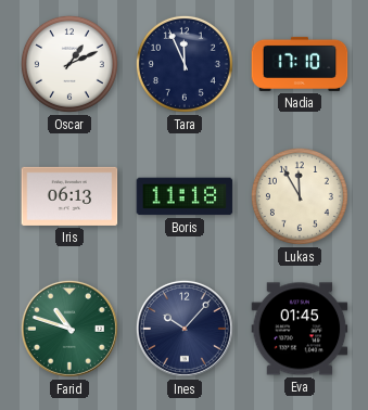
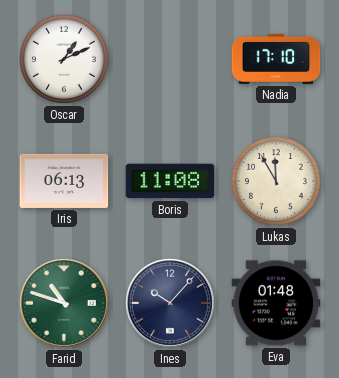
Tara: 11:56 -> none
Boris: 11:18 -> 11:08
Eva: 01:45 -> 01:48
